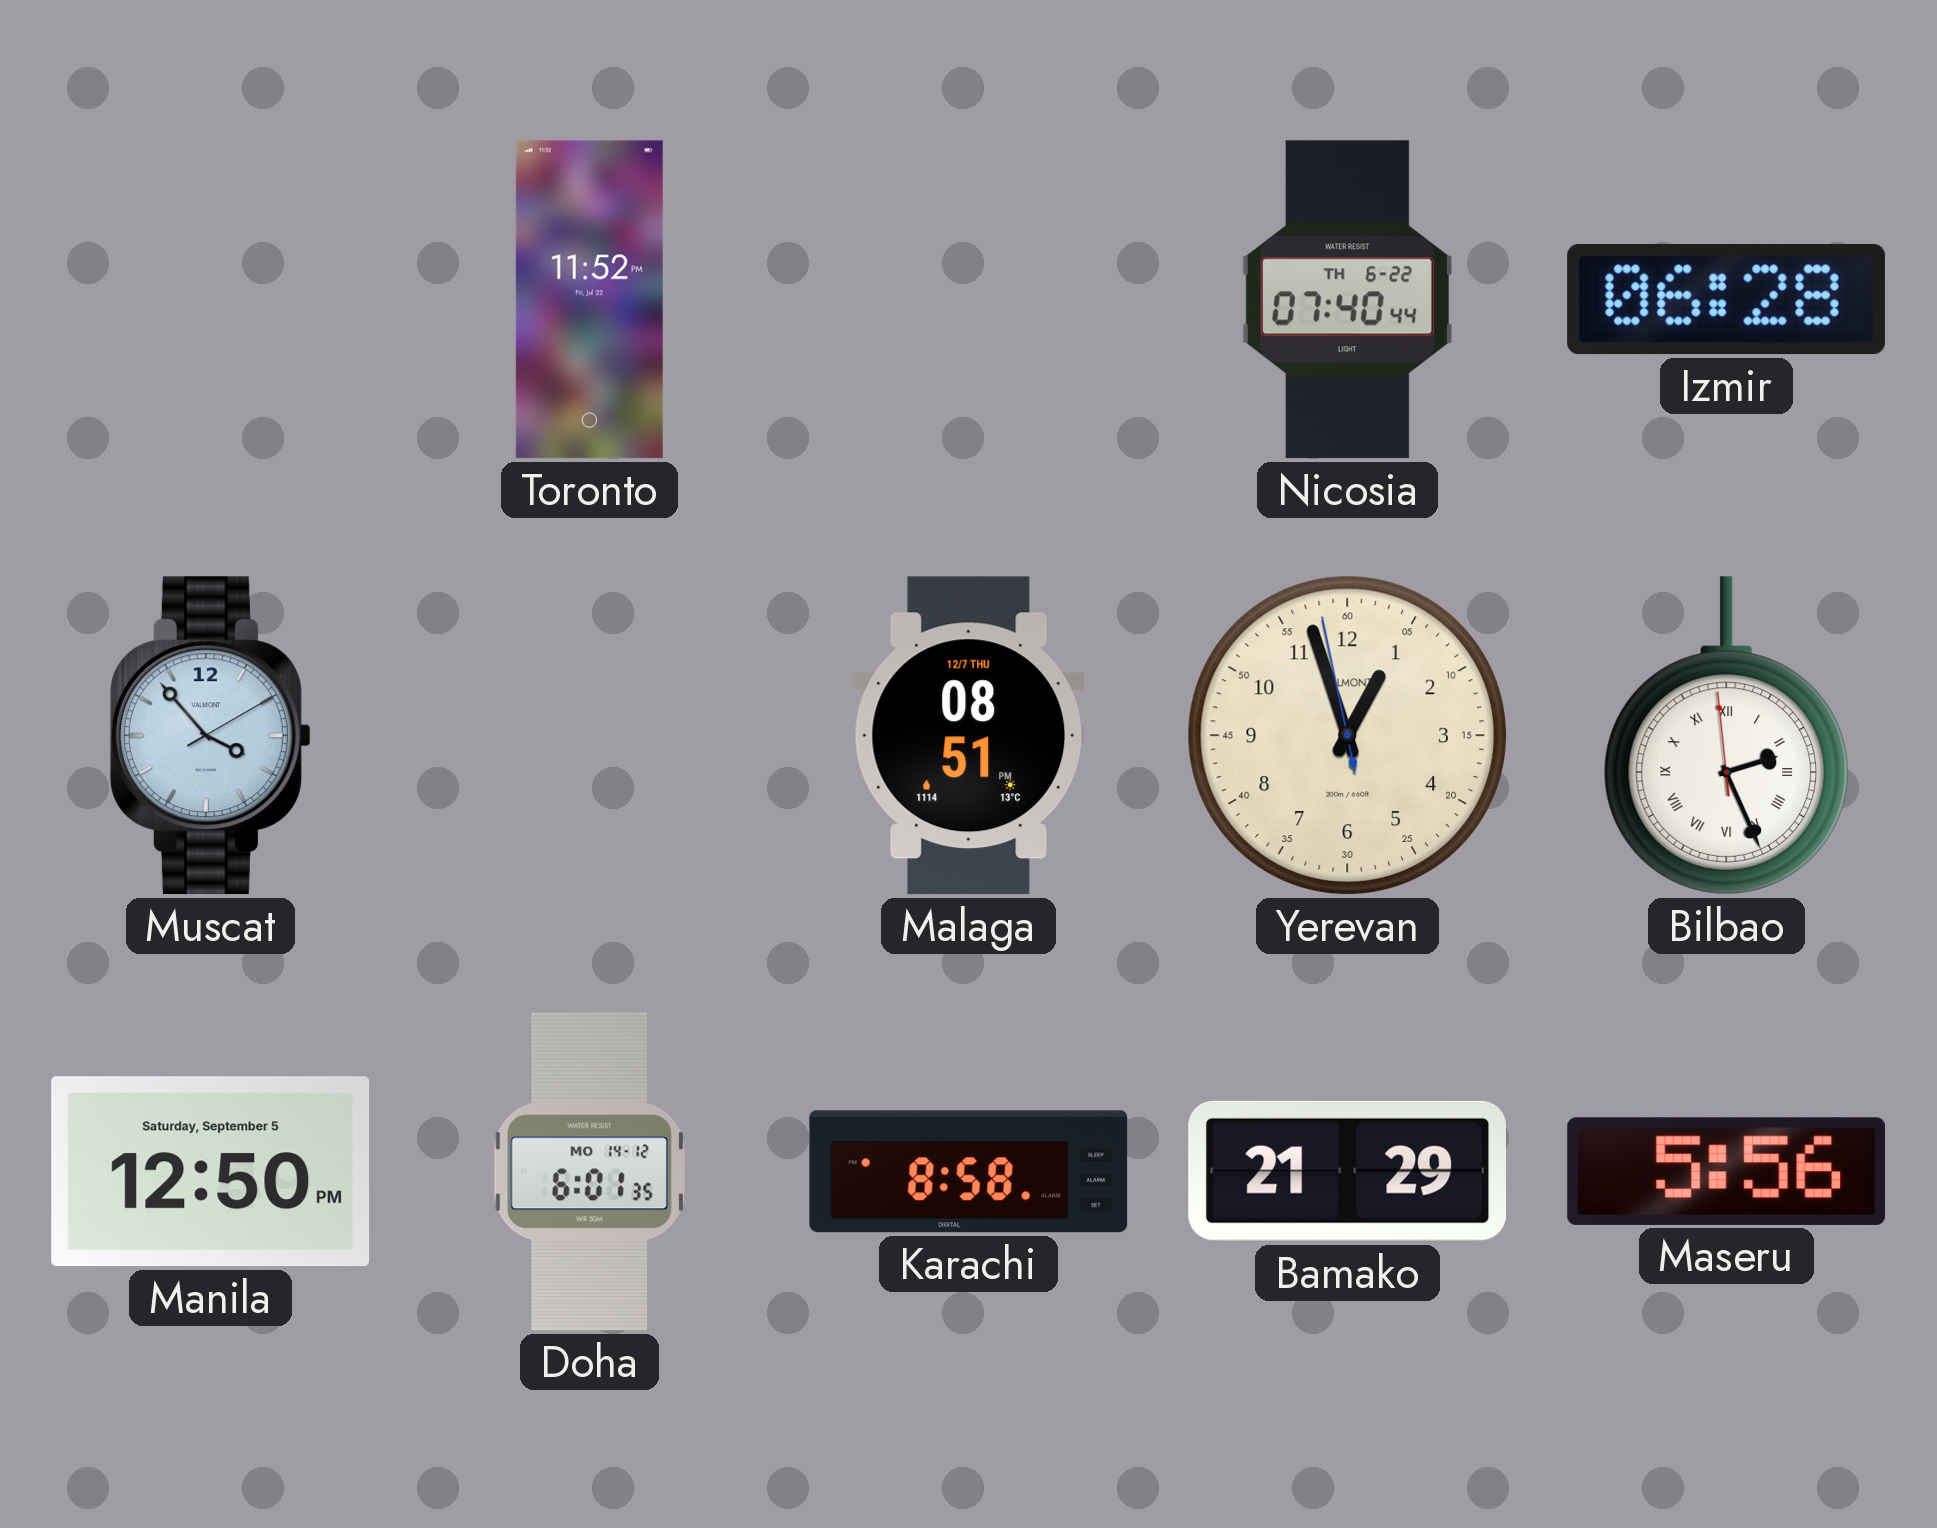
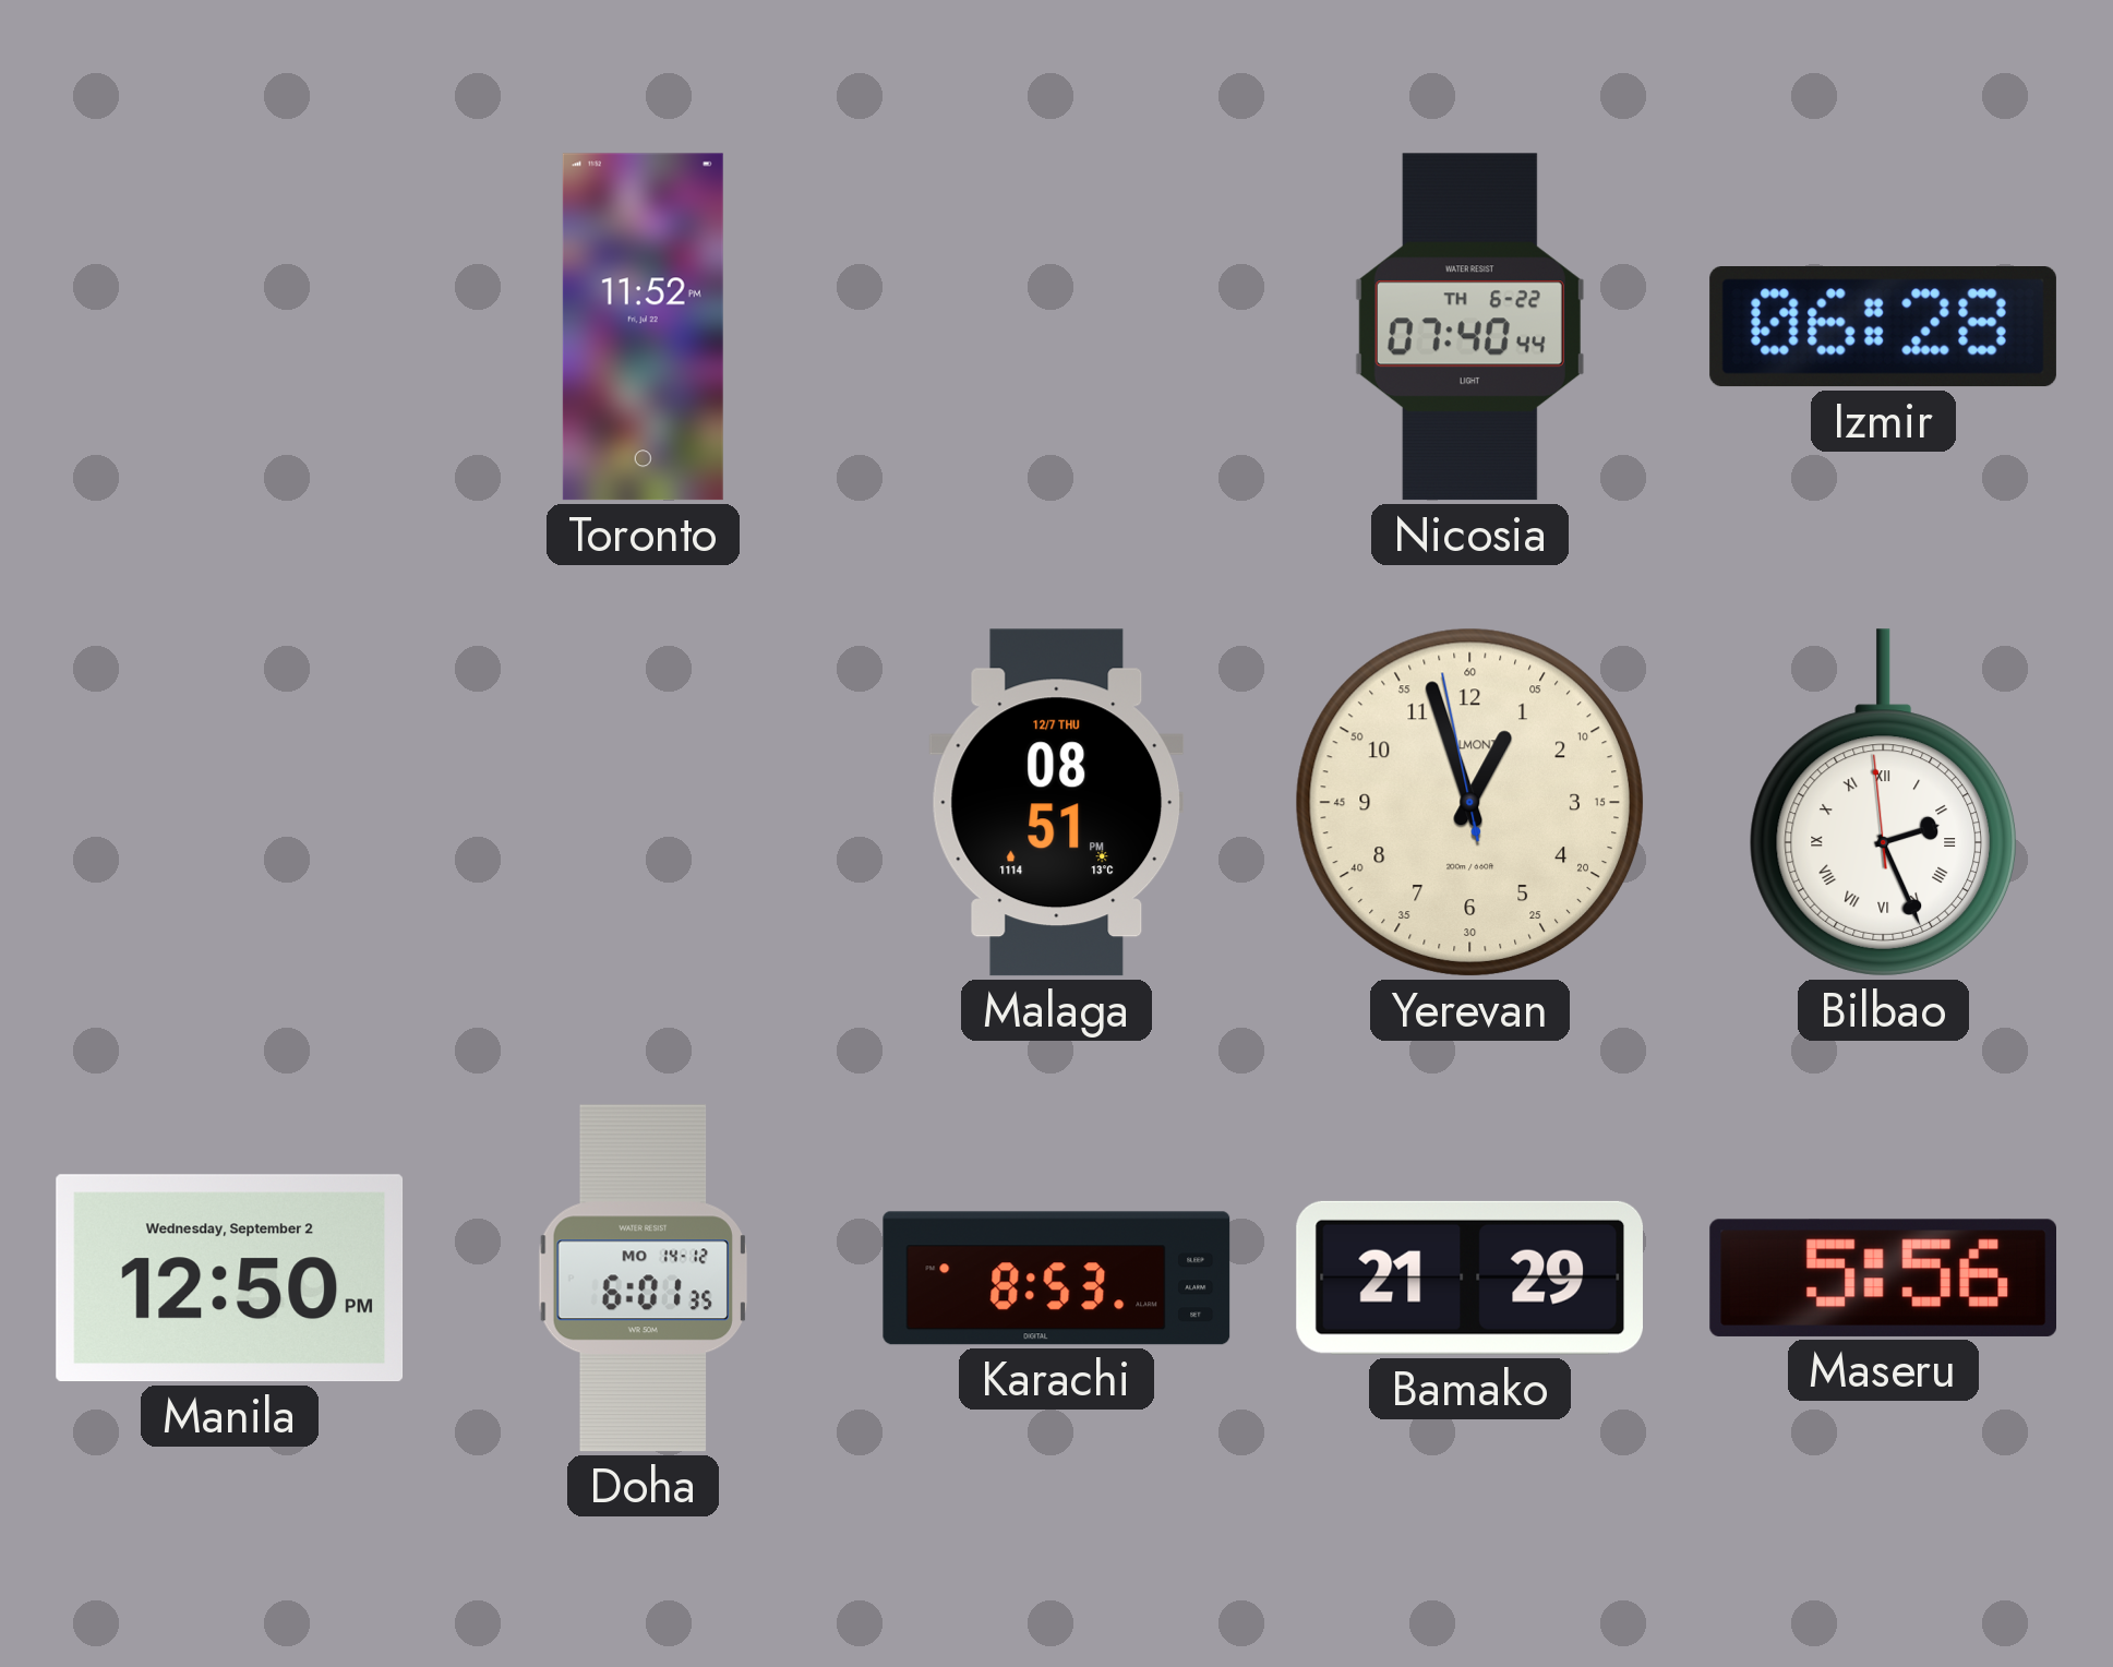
Muscat: 3:53 -> none
Manila date: Saturday, September 5 -> Wednesday, September 2
Karachi: 8:58 -> 8:53
